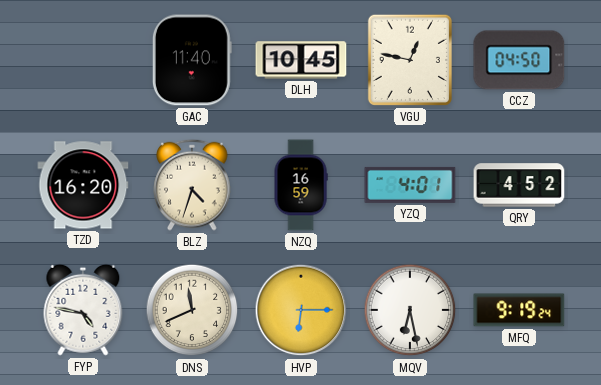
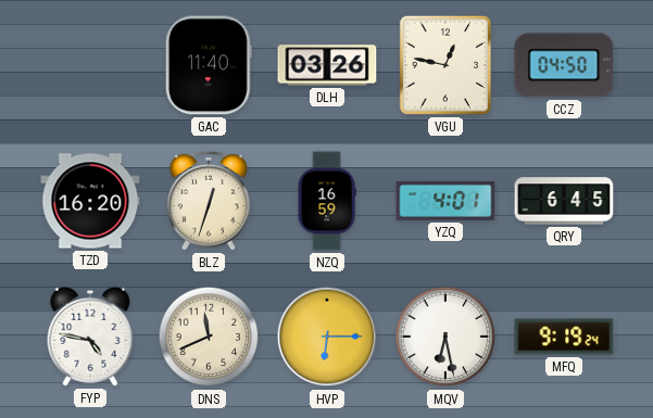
DLH: 10:45 -> 03:26
BLZ: 4:33 -> 12:33
QRY: 4:52 -> 6:45
